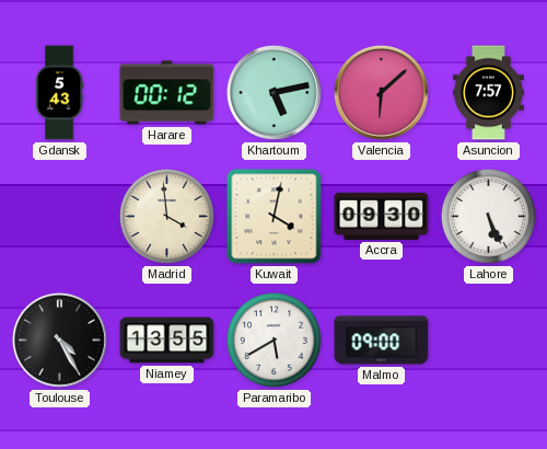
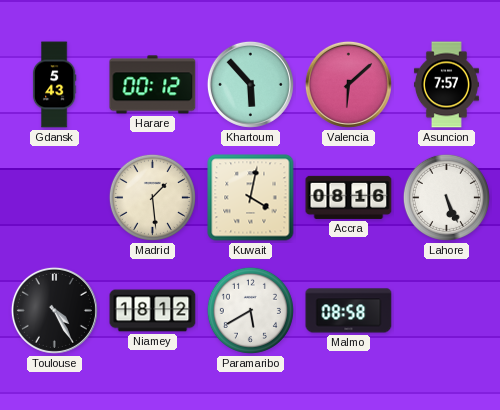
Khartoum: 5:13 -> 5:53
Madrid: 3:59 -> 1:29
Accra: 09:30 -> 08:16
Niamey: 13:55 -> 18:12
Malmo: 09:00 -> 08:58
